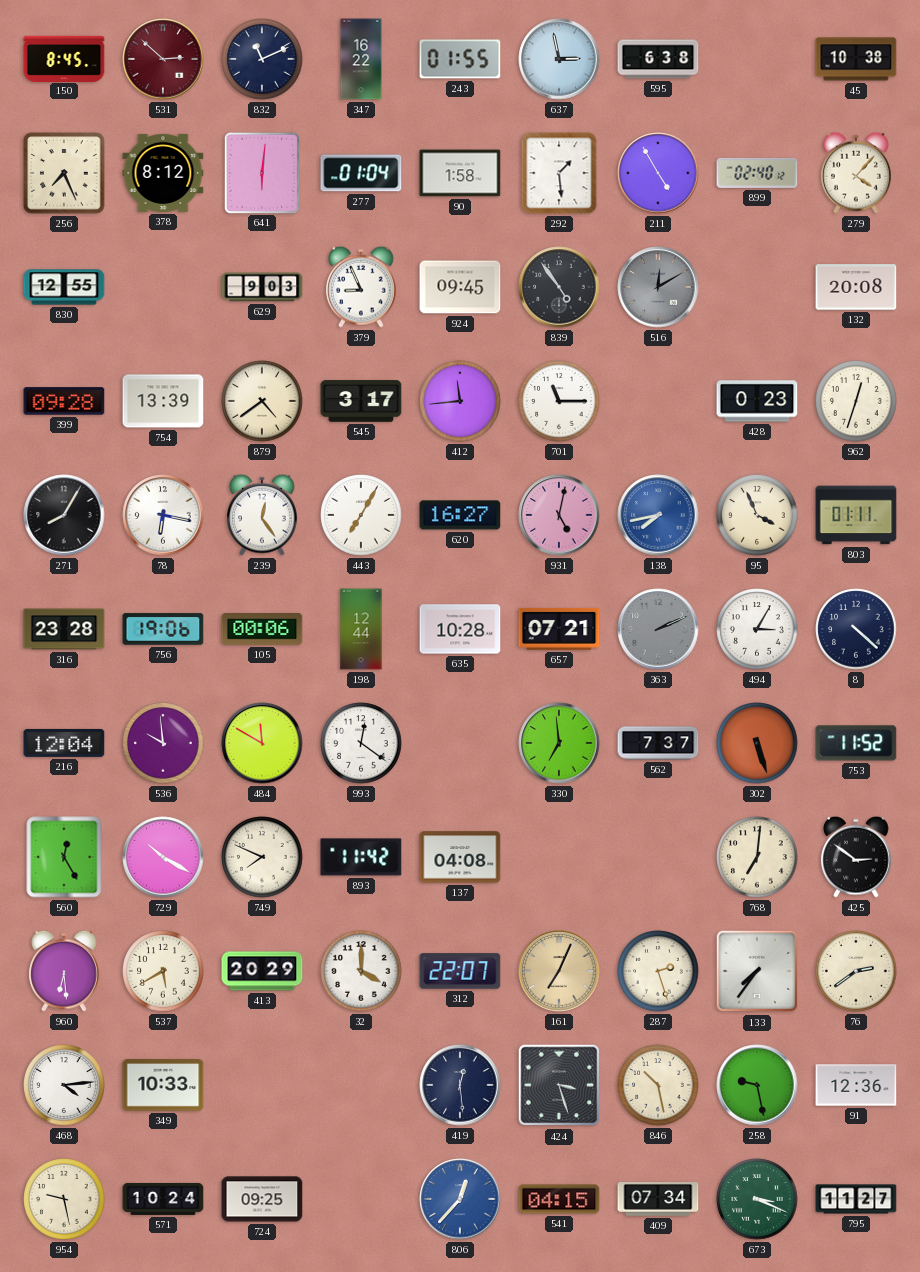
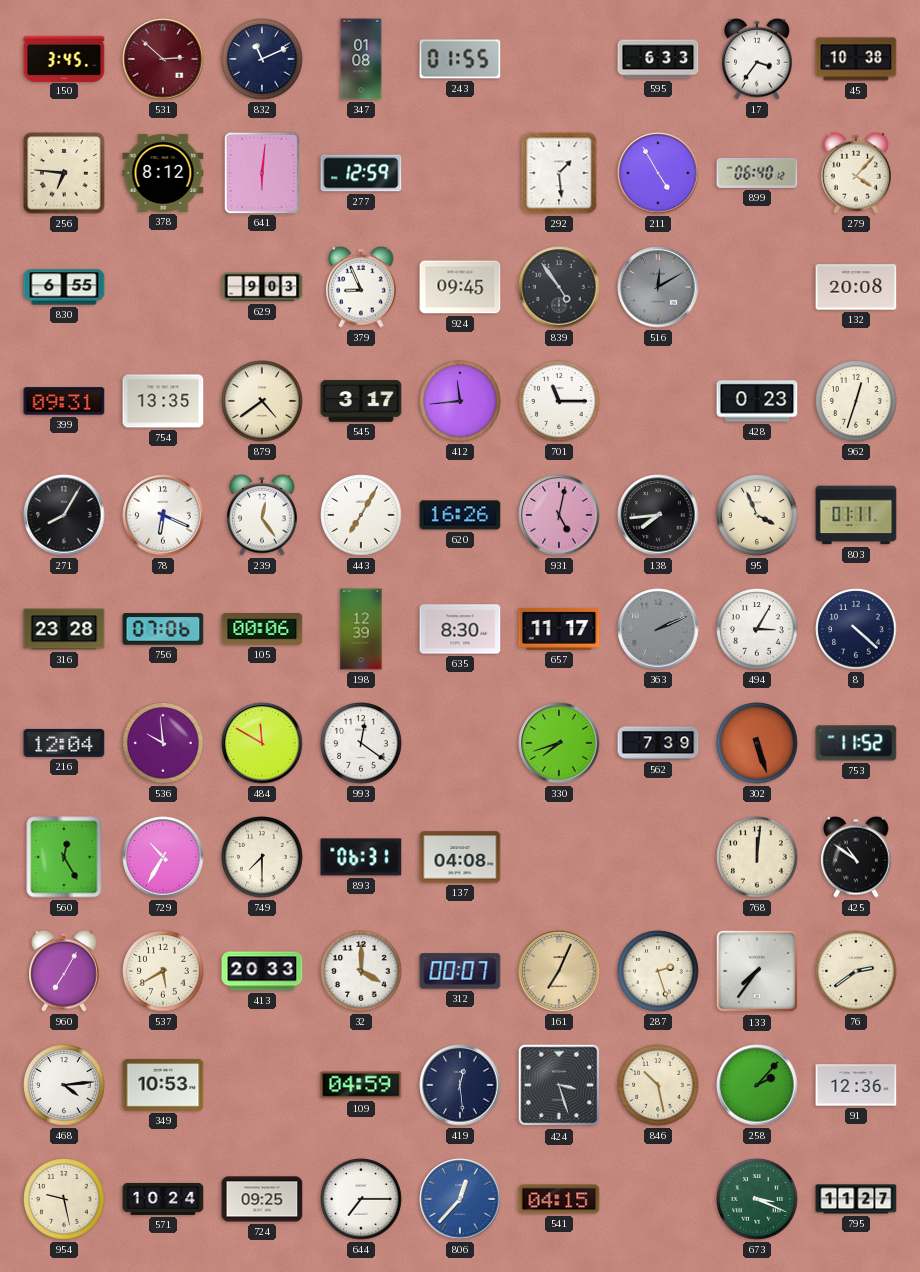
150: 8:45 -> 3:45
347: 16:22 -> 01:08
637: 2:58 -> none
595: 6:38 -> 6:33
17: none -> 3:36
256: 7:26 -> 6:46
277: 01:04 -> 12:59
90: 1:58 -> none
899: 02:40 -> 06:40
830: 12:55 -> 6:55
399: 09:28 -> 09:31
754: 13:39 -> 13:35
78: 6:17 -> 6:19
620: 16:27 -> 16:26
138: 7:43 -> 7:44
138 dial: blue -> black
756: 19:06 -> 07:06
198: 12:44 -> 12:39
635: 10:28 -> 8:30
657: 07:21 -> 11:17
330: 6:59 -> 7:42
562: 7:37 -> 7:39
729: 10:20 -> 10:35
749: 7:49 -> 7:30
893: 11:42 -> 06:31
768: 7:01 -> 12:01
425: 2:51 -> 10:51
960: 6:29 -> 7:05
413: 20:29 -> 20:33
312: 22:07 -> 00:07
349: 10:33 -> 10:53
109: none -> 04:59
258: 9:28 -> 2:07
644: none -> 7:15
409: 07:34 -> none
